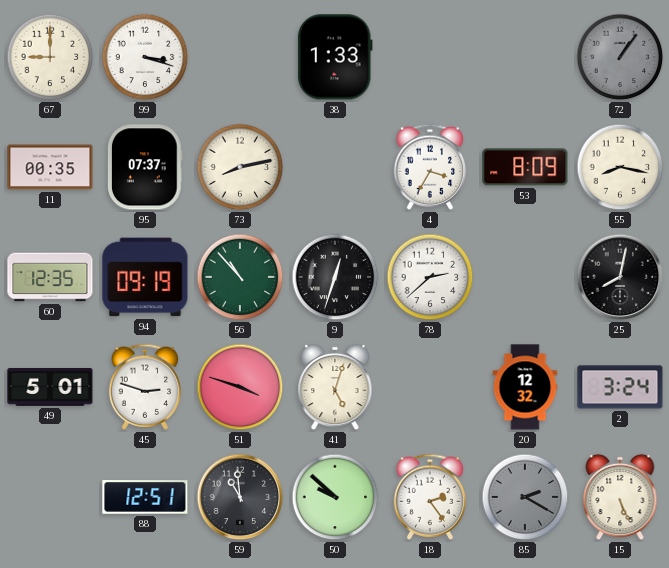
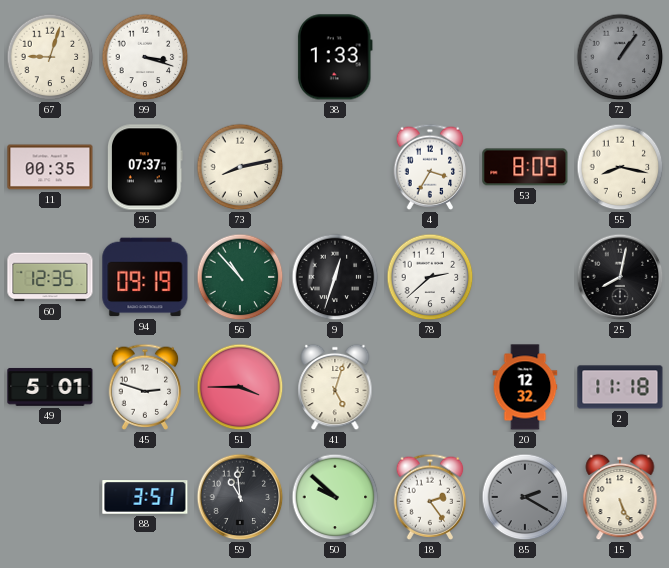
67: 9:00 -> 9:03
51: 3:48 -> 3:45
2: 3:24 -> 11:18
88: 12:51 -> 3:51
